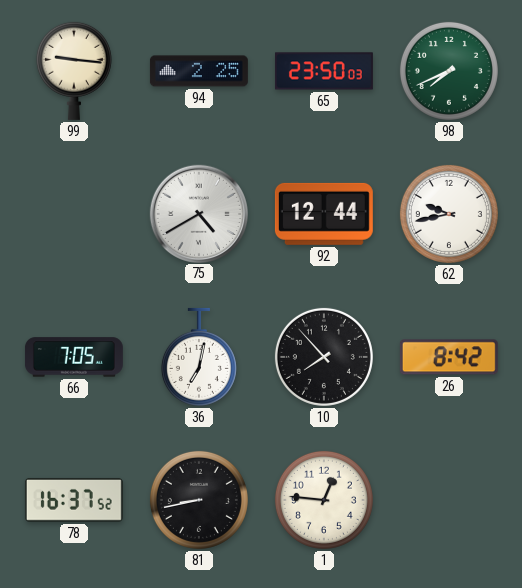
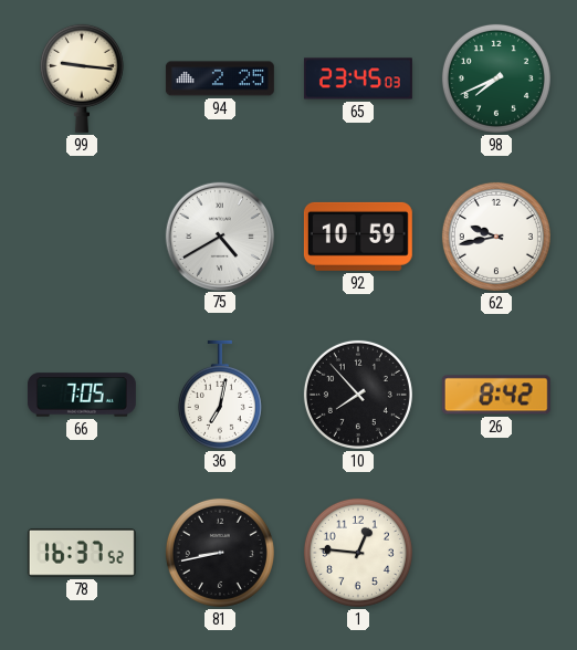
65: 23:50 -> 23:45
92: 12:44 -> 10:59
